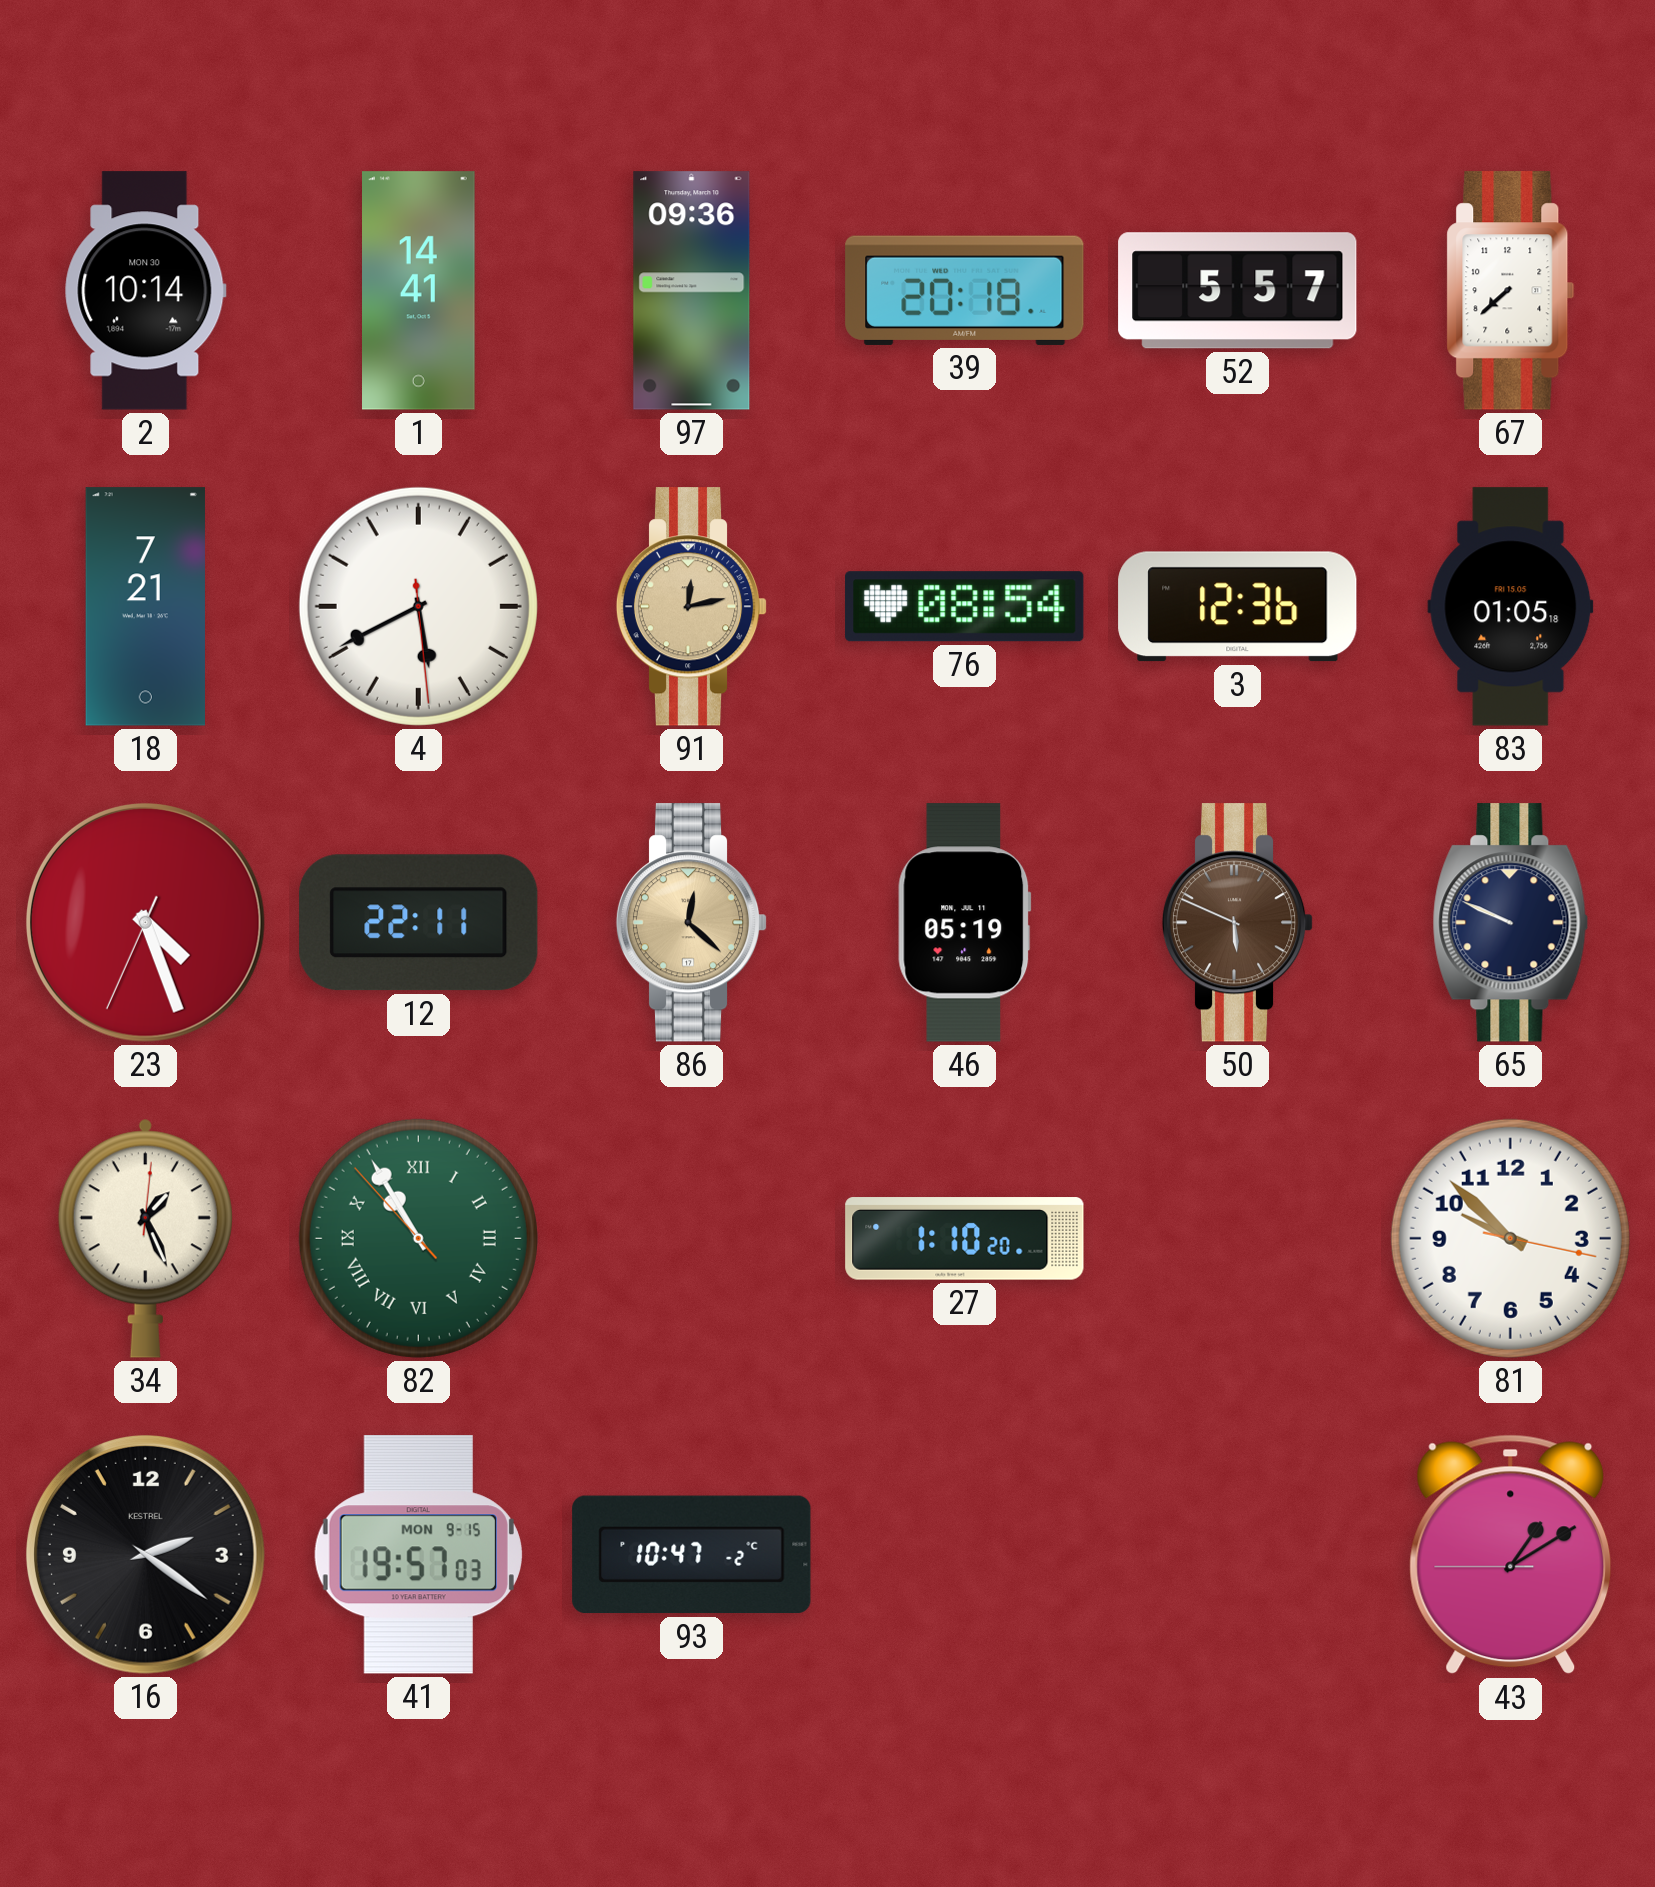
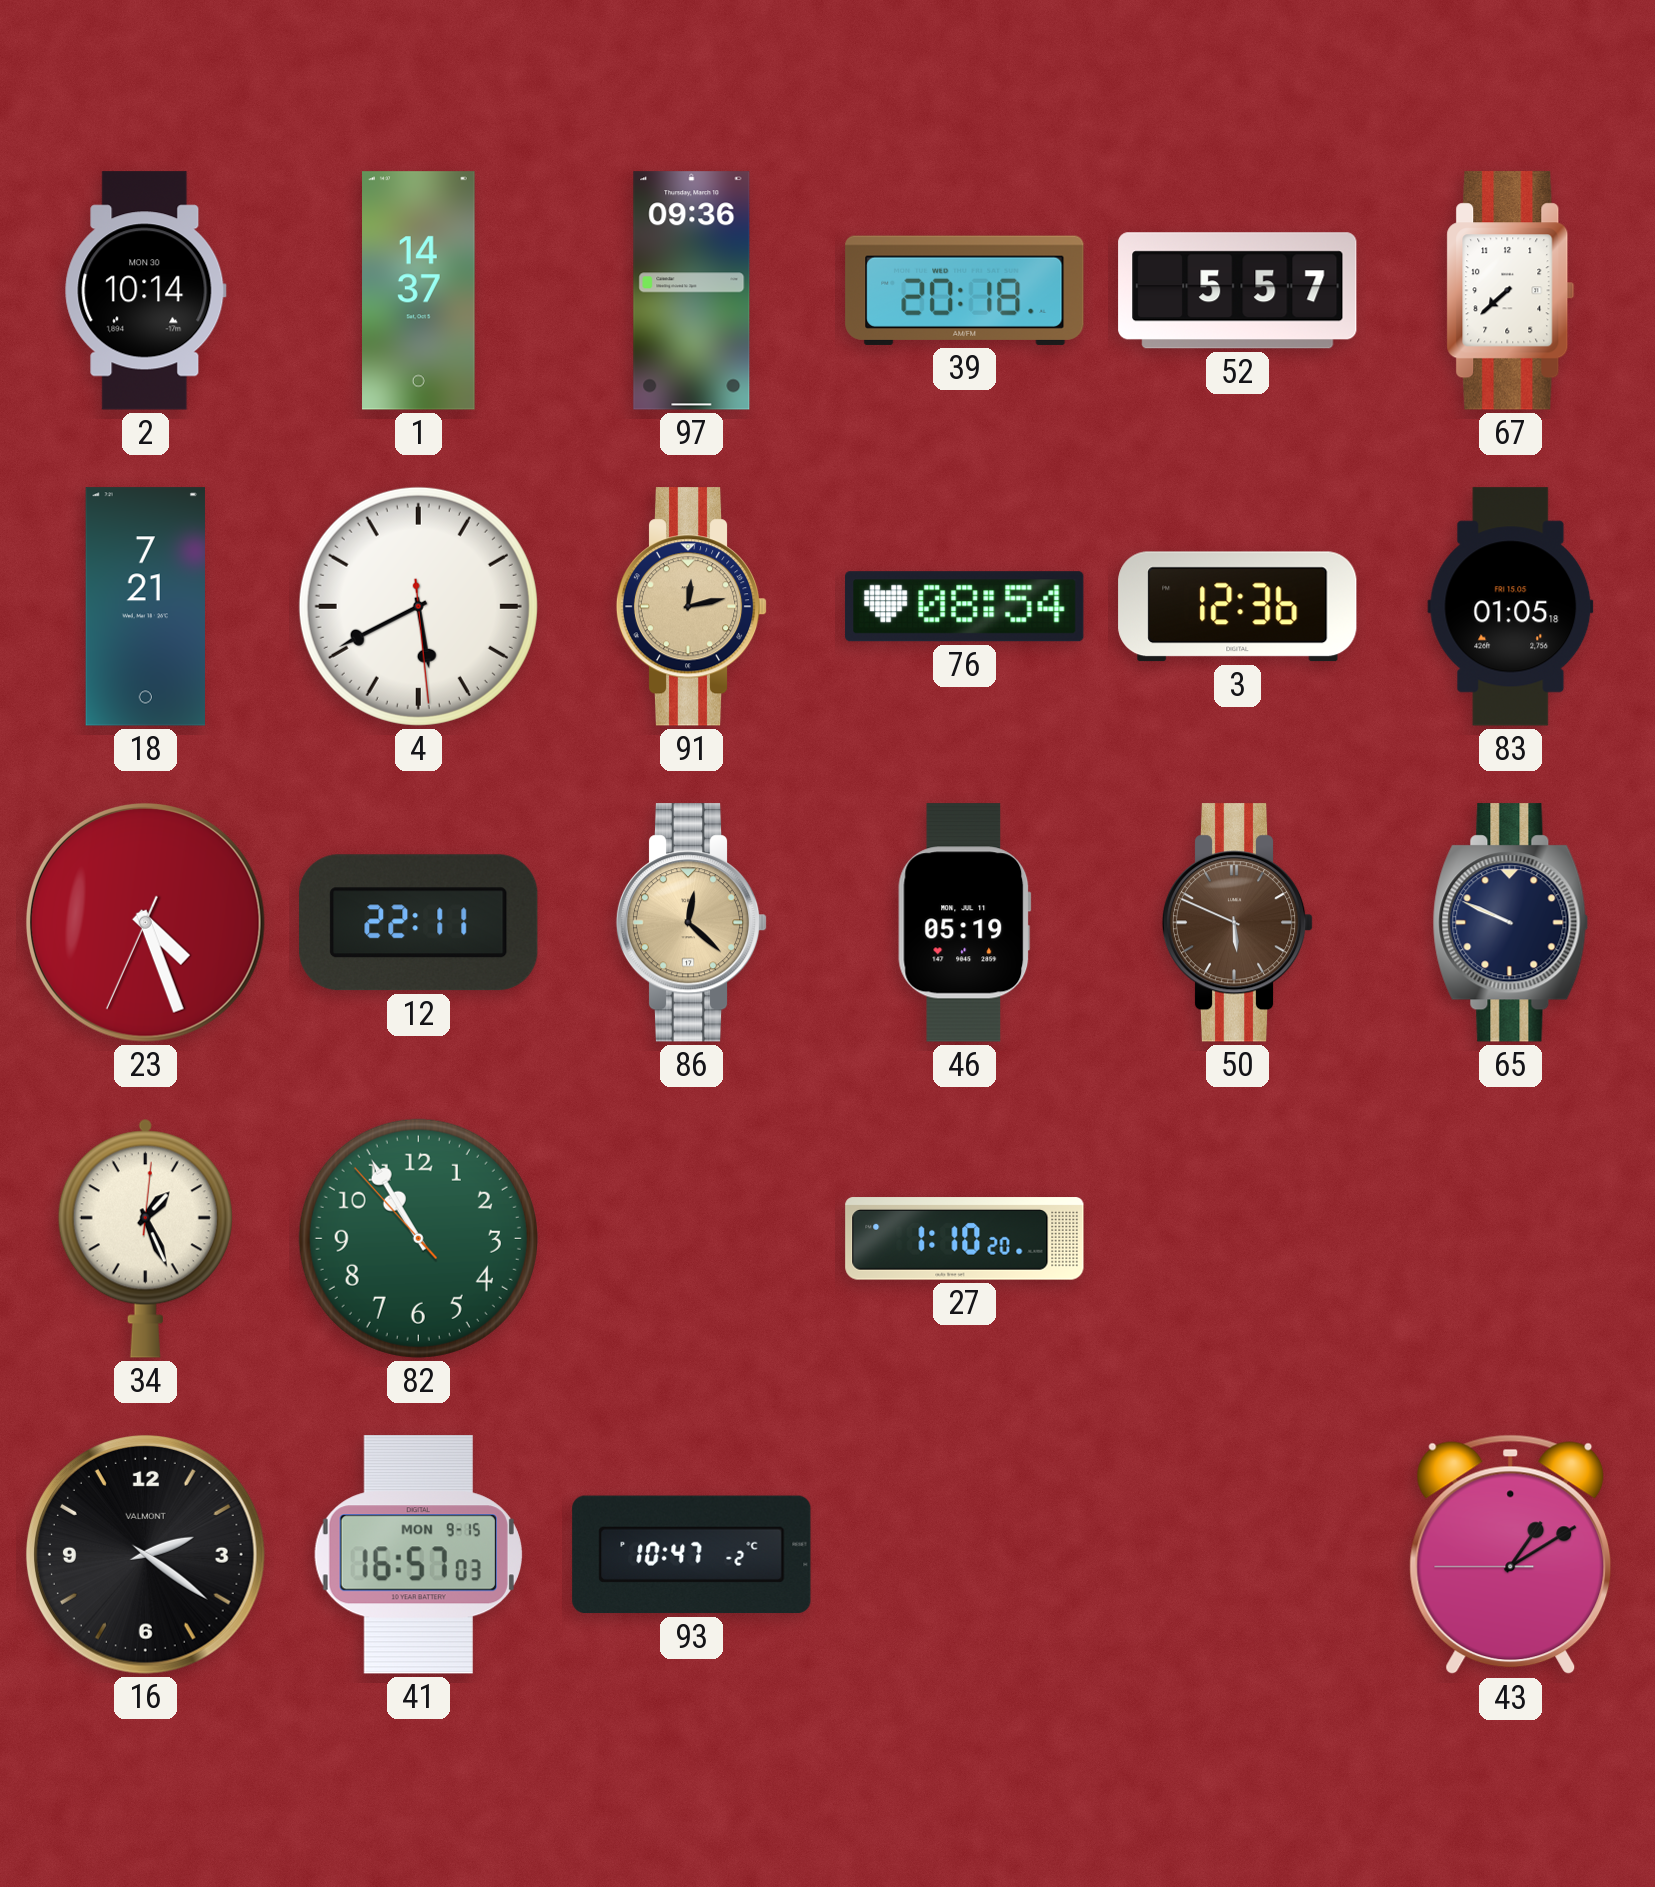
1: 14:41 -> 14:37
82 numerals: Roman -> Arabic
81: 9:52 -> none
16 brand: KESTREL -> VALMONT
41: 19:57 -> 16:57
